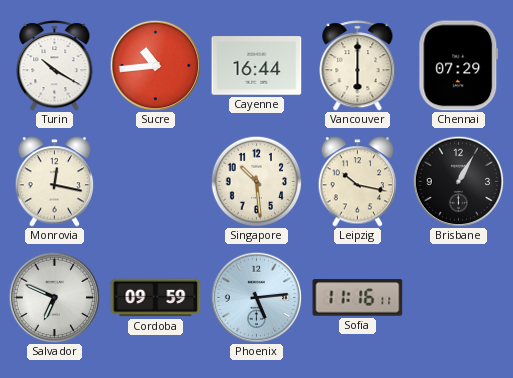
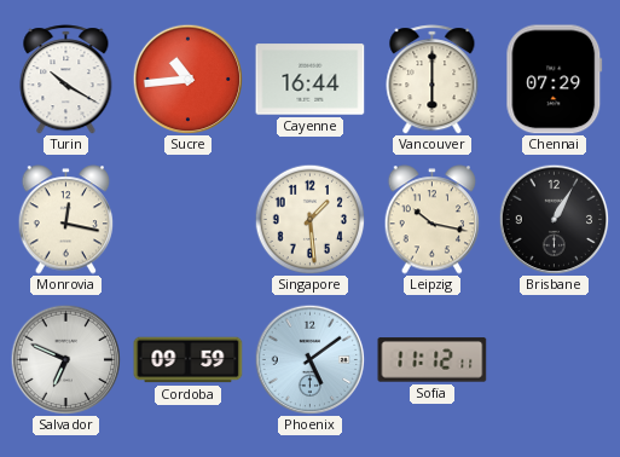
Singapore: 10:29 -> 1:29
Phoenix: 5:14 -> 5:09
Sofia: 11:16 -> 11:12
